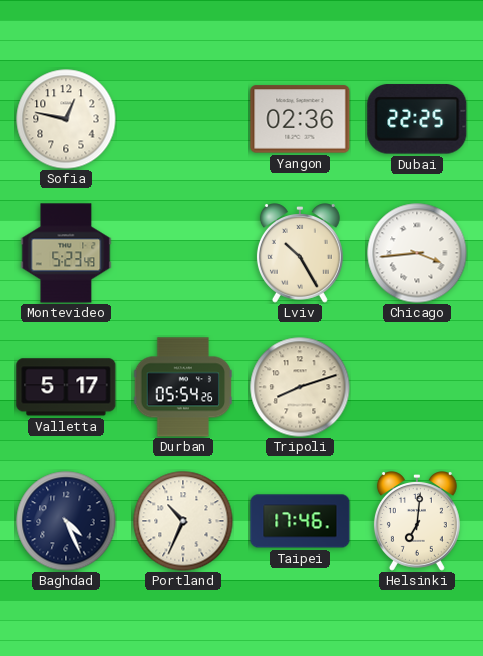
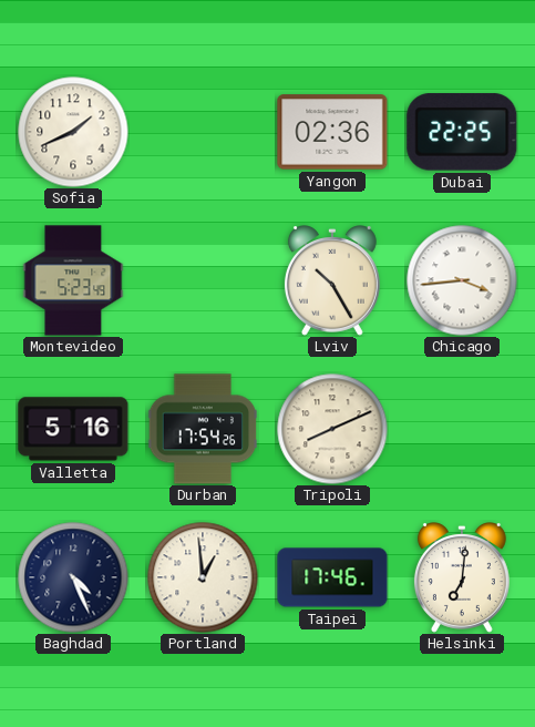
Sofia: 12:47 -> 1:41
Valletta: 5:17 -> 5:16
Durban: 05:54 -> 17:54
Tripoli: 8:12 -> 8:11
Portland: 10:34 -> 12:59
